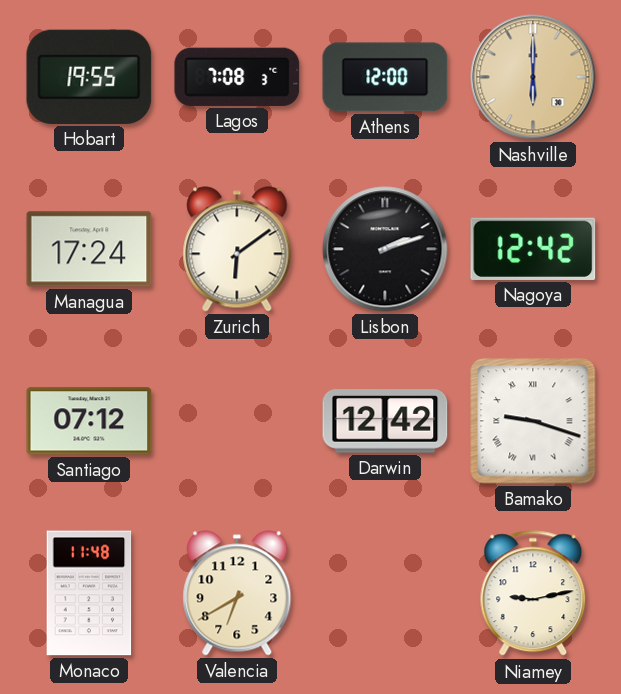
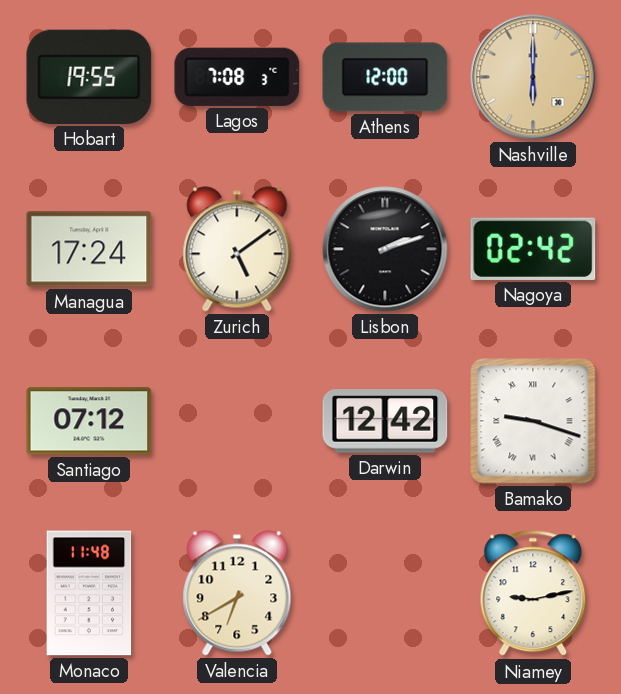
Zurich: 6:09 -> 5:09
Nagoya: 12:42 -> 02:42
